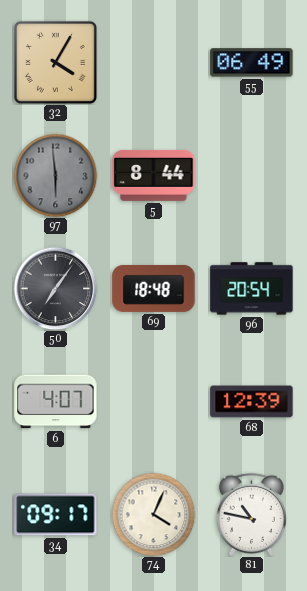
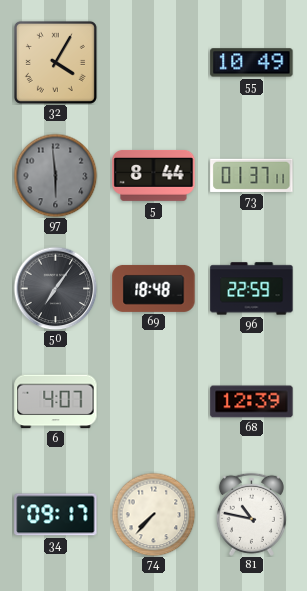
55: 06:49 -> 10:49
73: none -> 01:37
96: 20:54 -> 22:59
74: 4:04 -> 7:37
